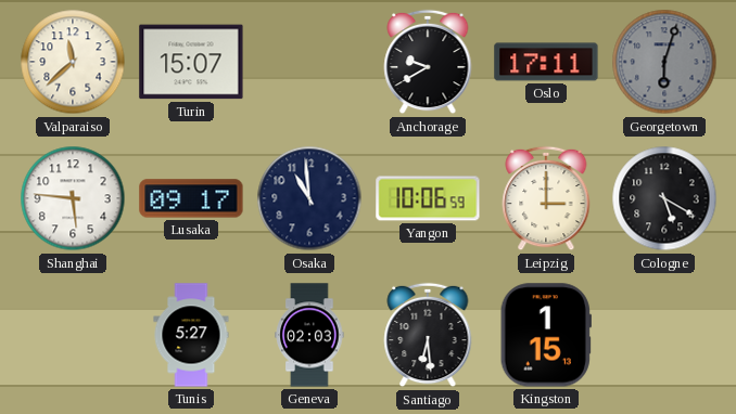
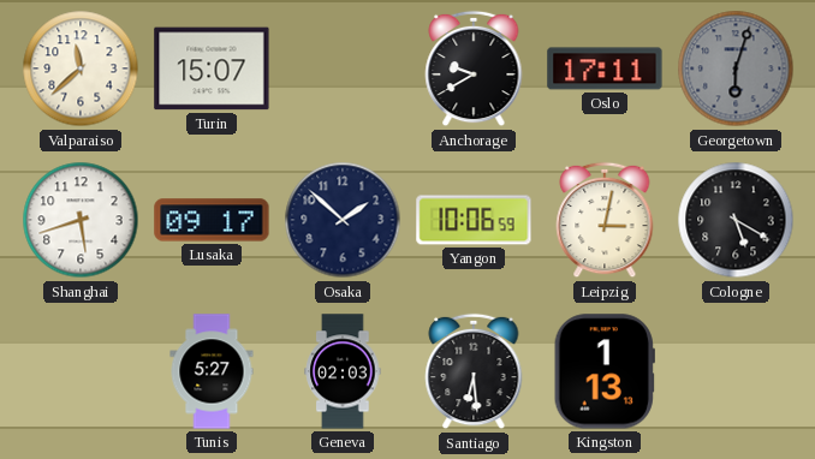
Shanghai: 5:46 -> 5:42
Osaka: 10:59 -> 1:52
Leipzig: 3:00 -> 3:02
Kingston: 1:15 -> 1:13
